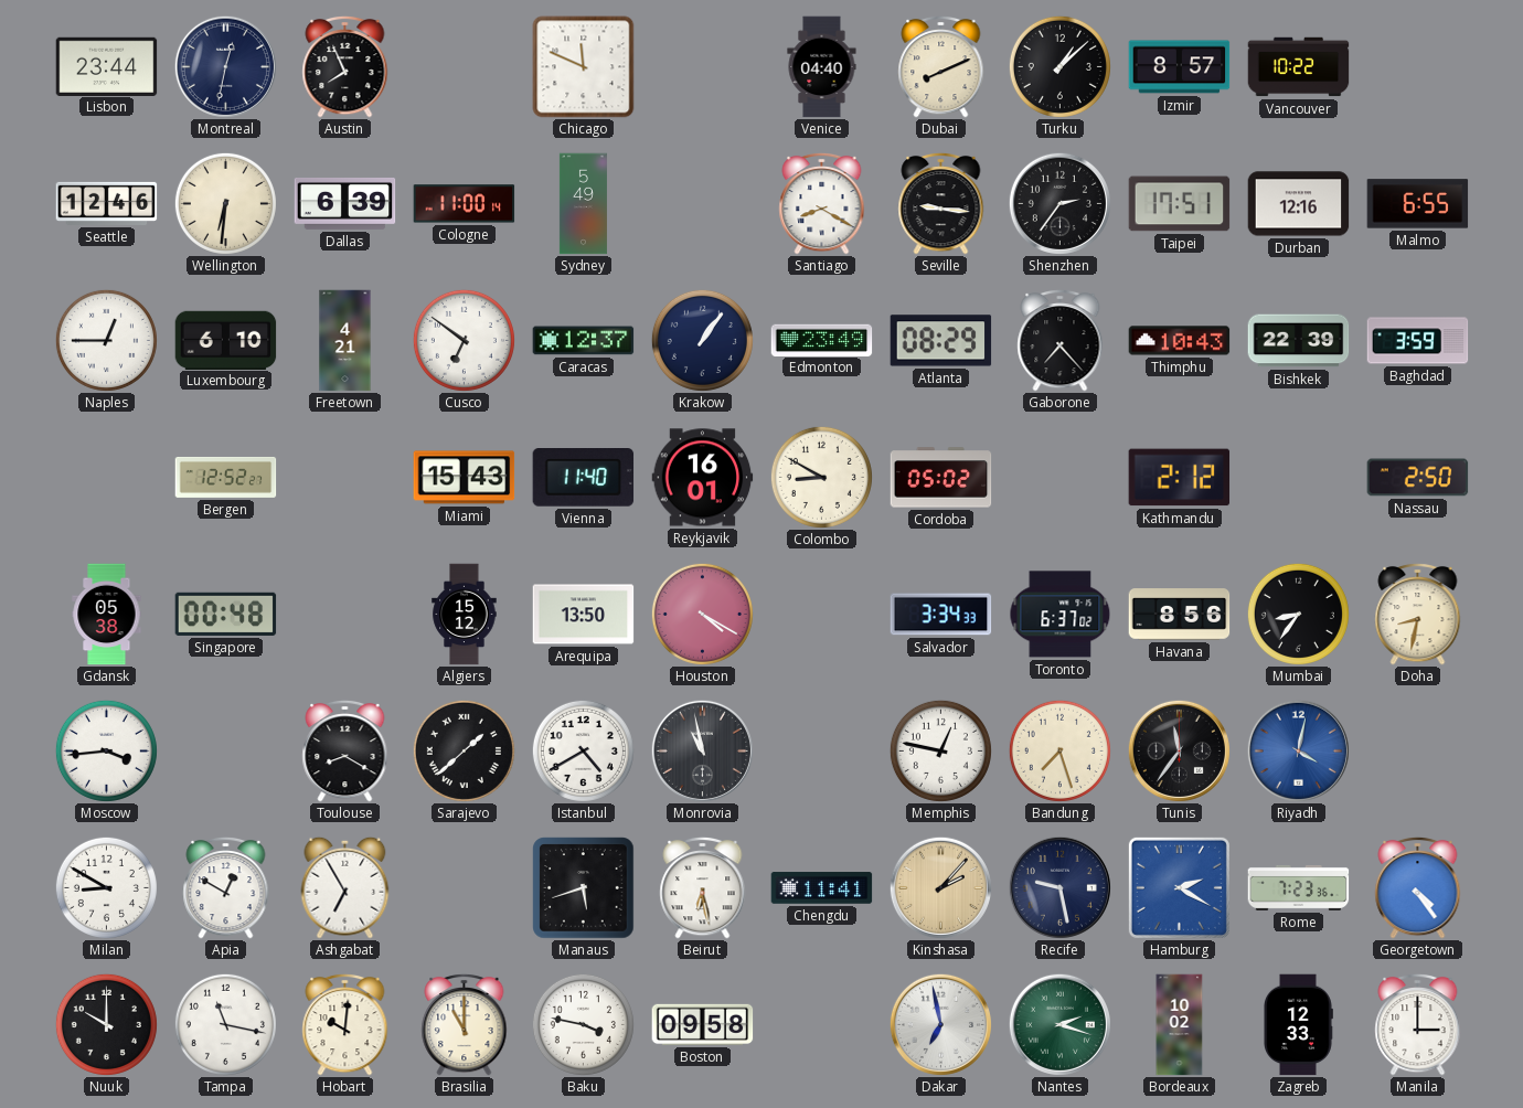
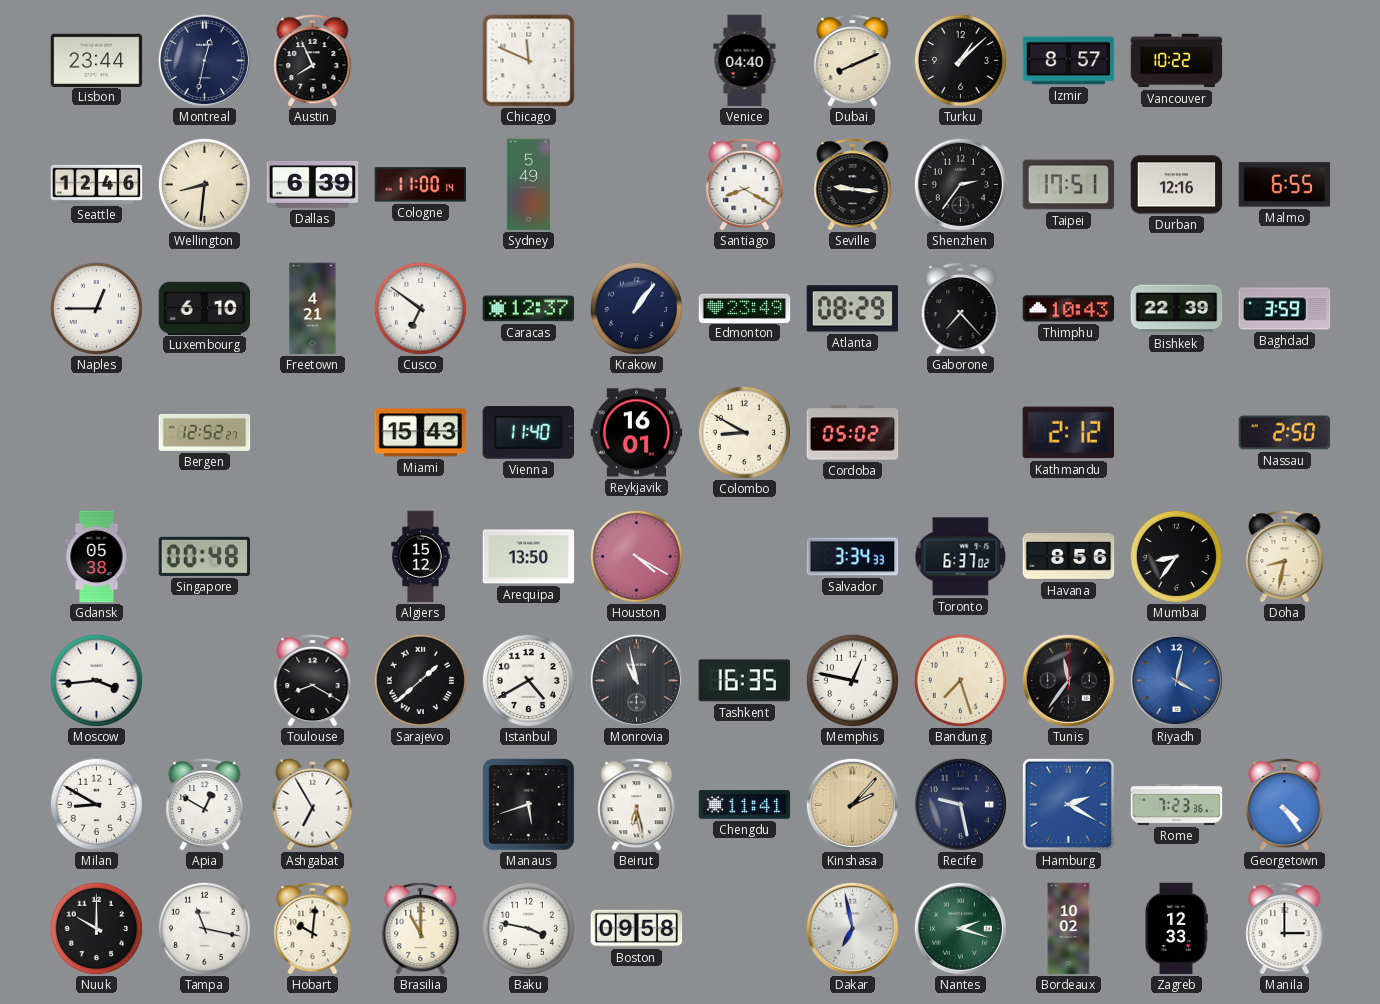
Wellington: 6:31 -> 8:31
Tashkent: none -> 16:35
